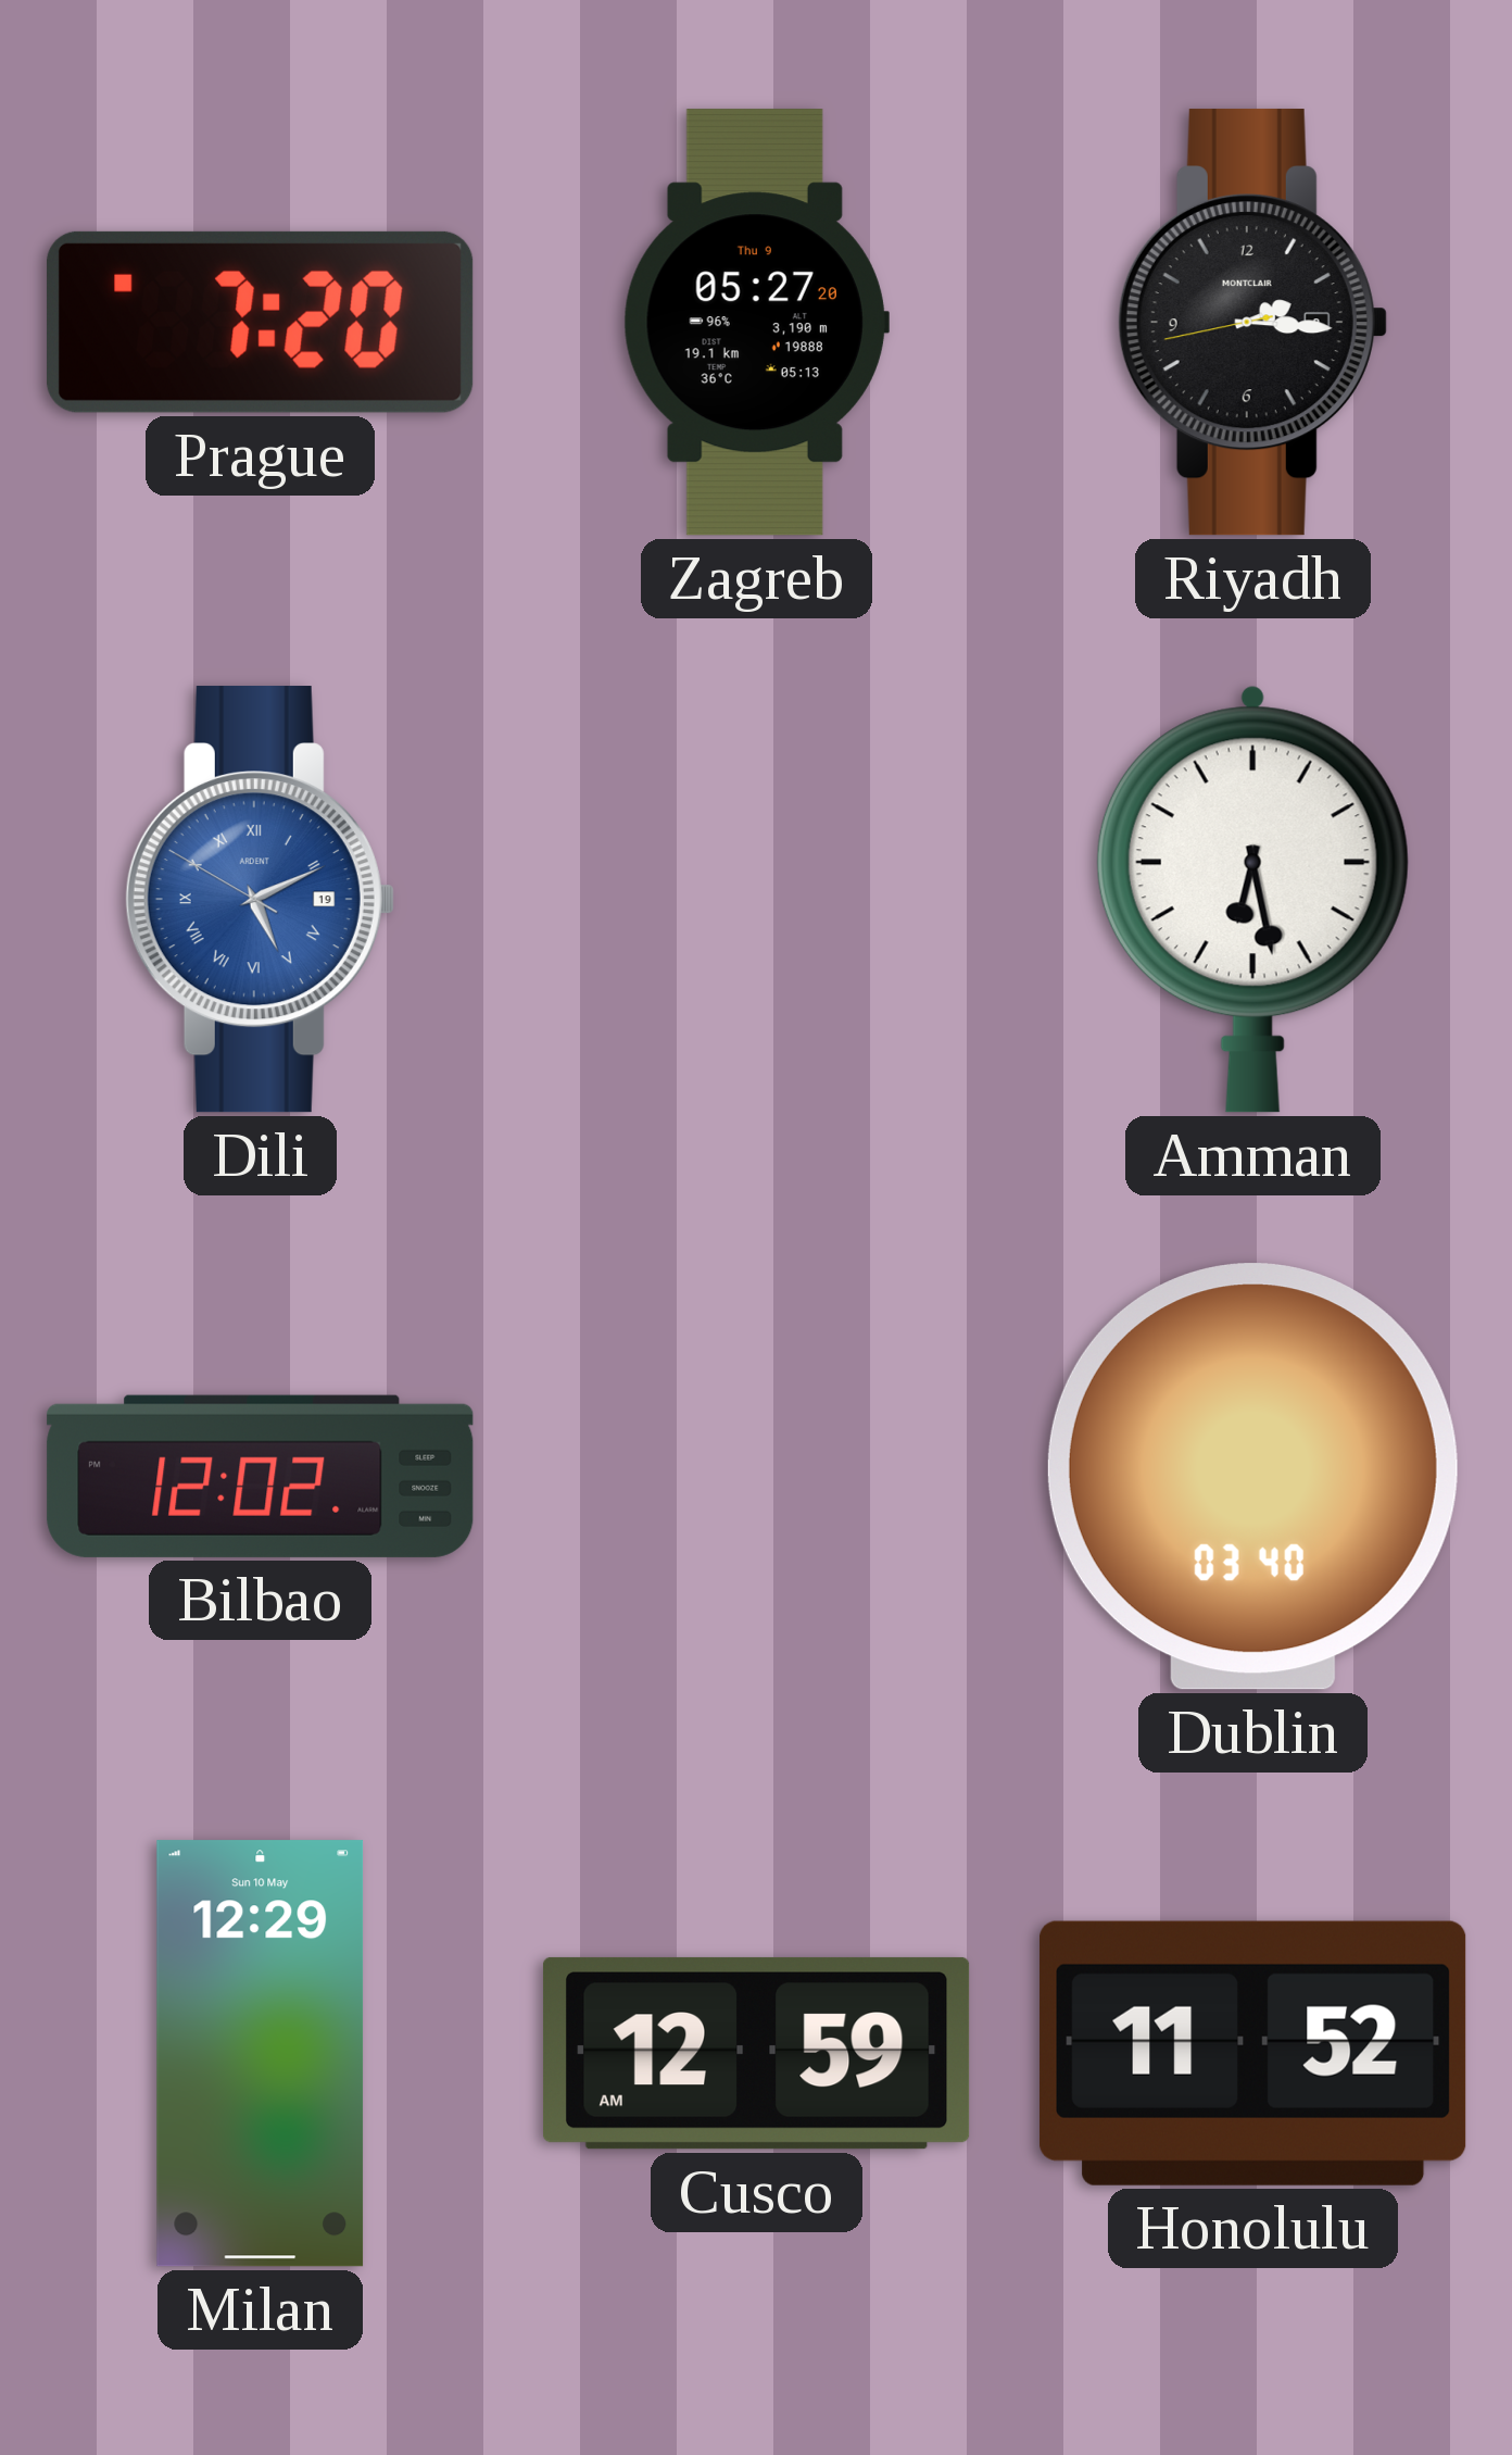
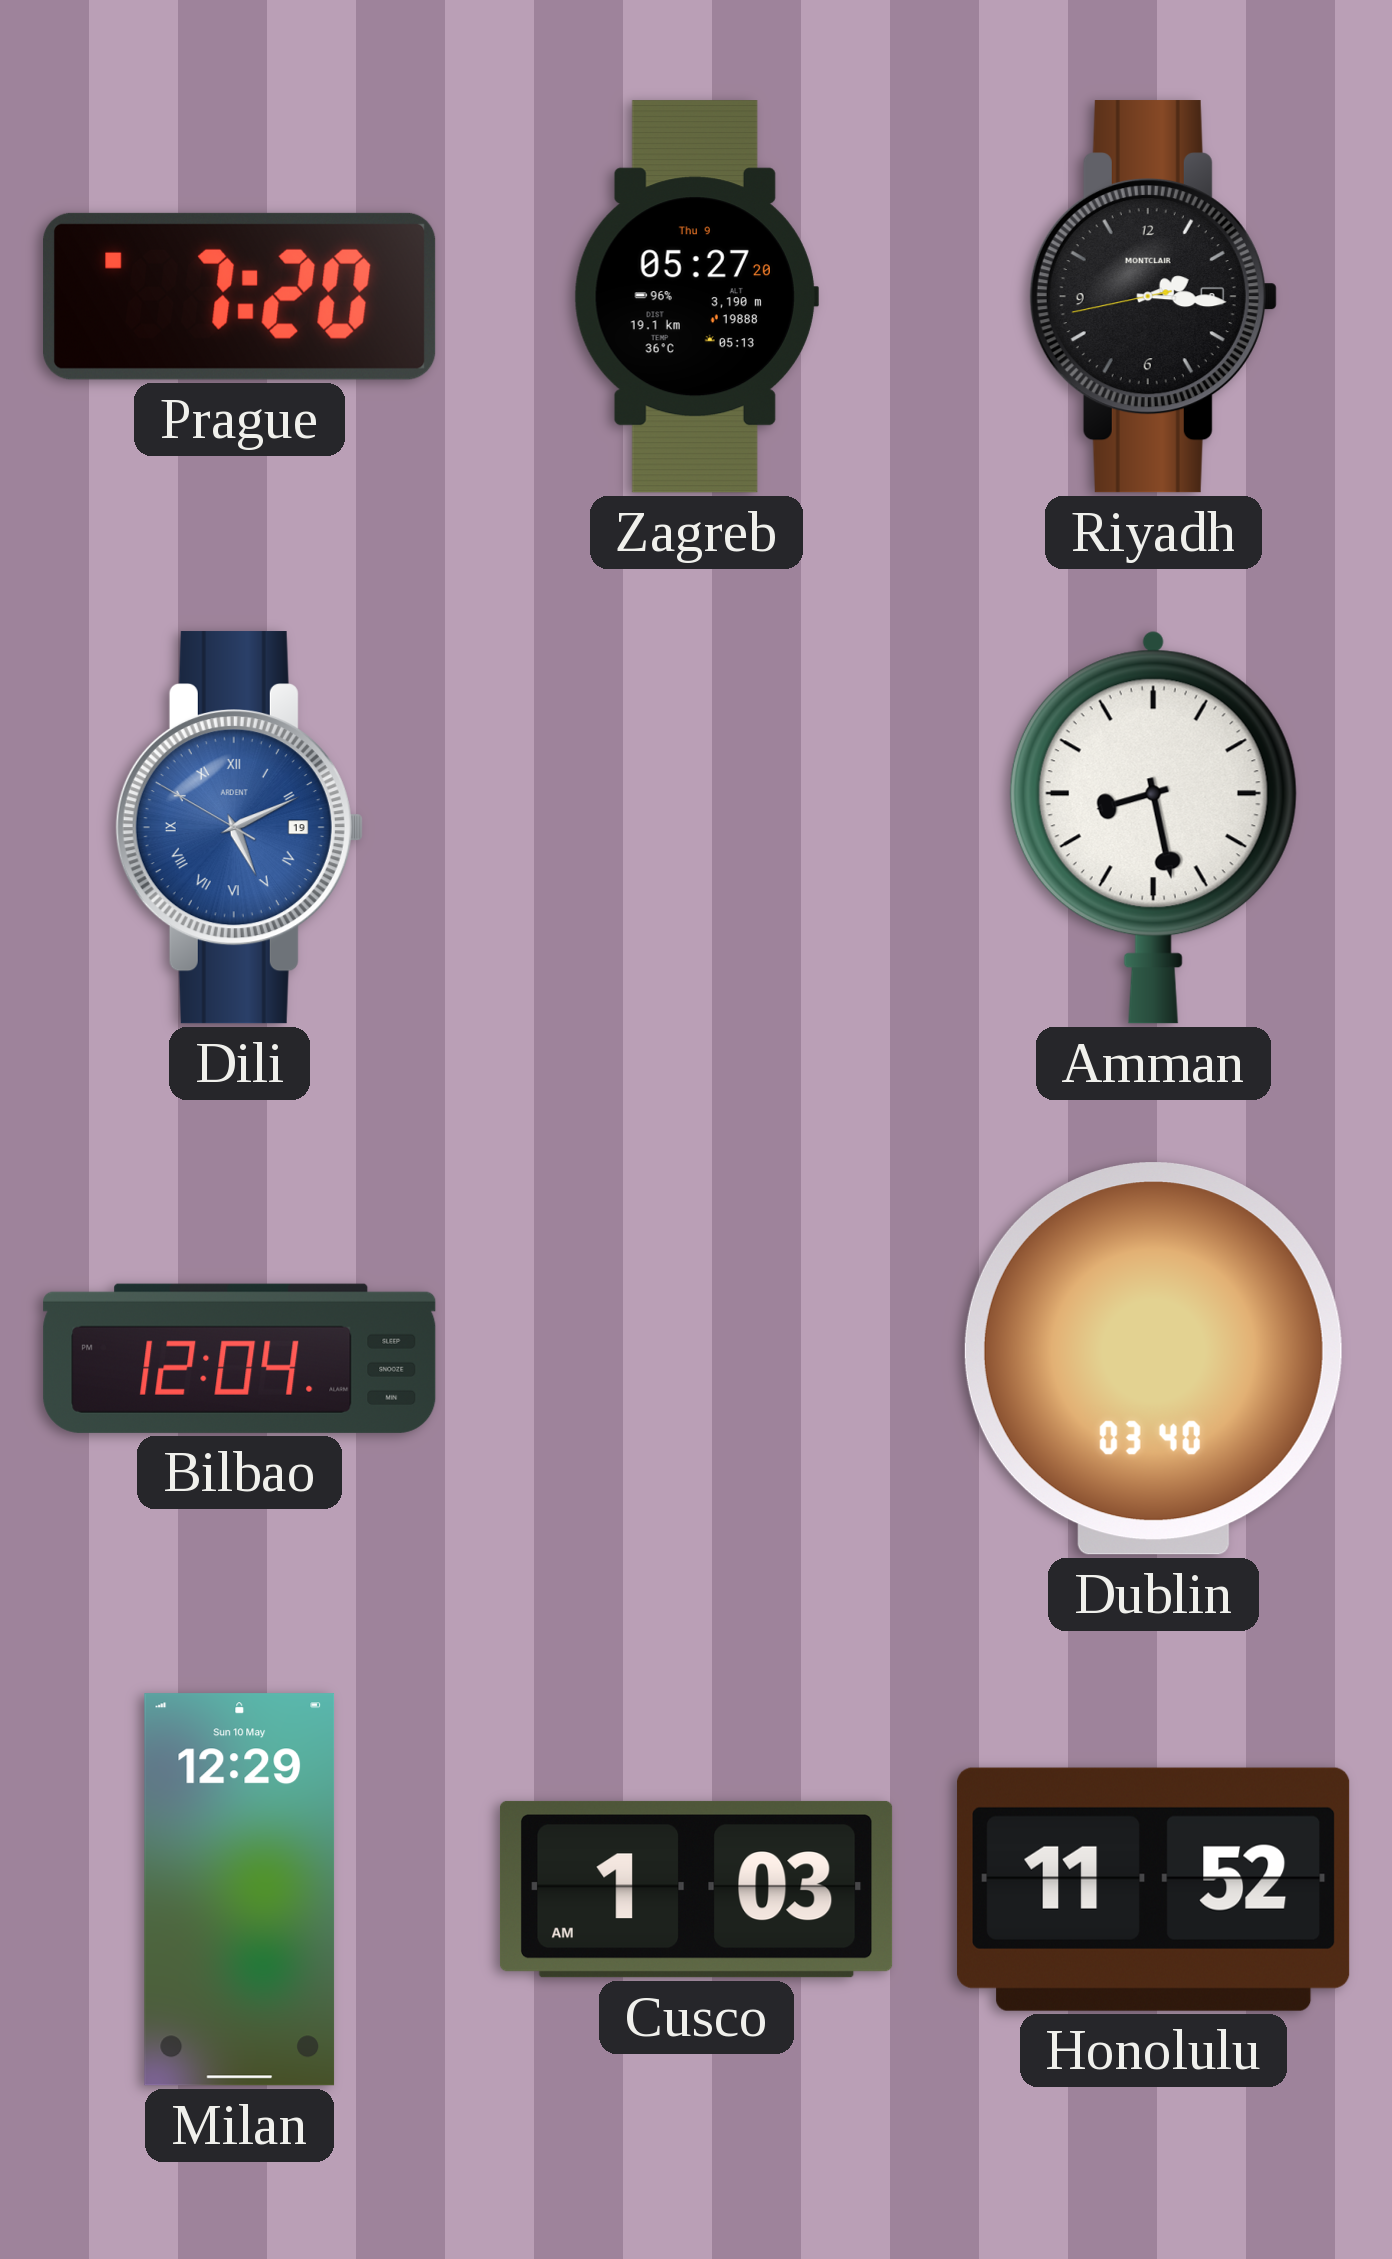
Amman: 6:28 -> 8:28
Bilbao: 12:02 -> 12:04
Cusco: 12:59 -> 1:03
